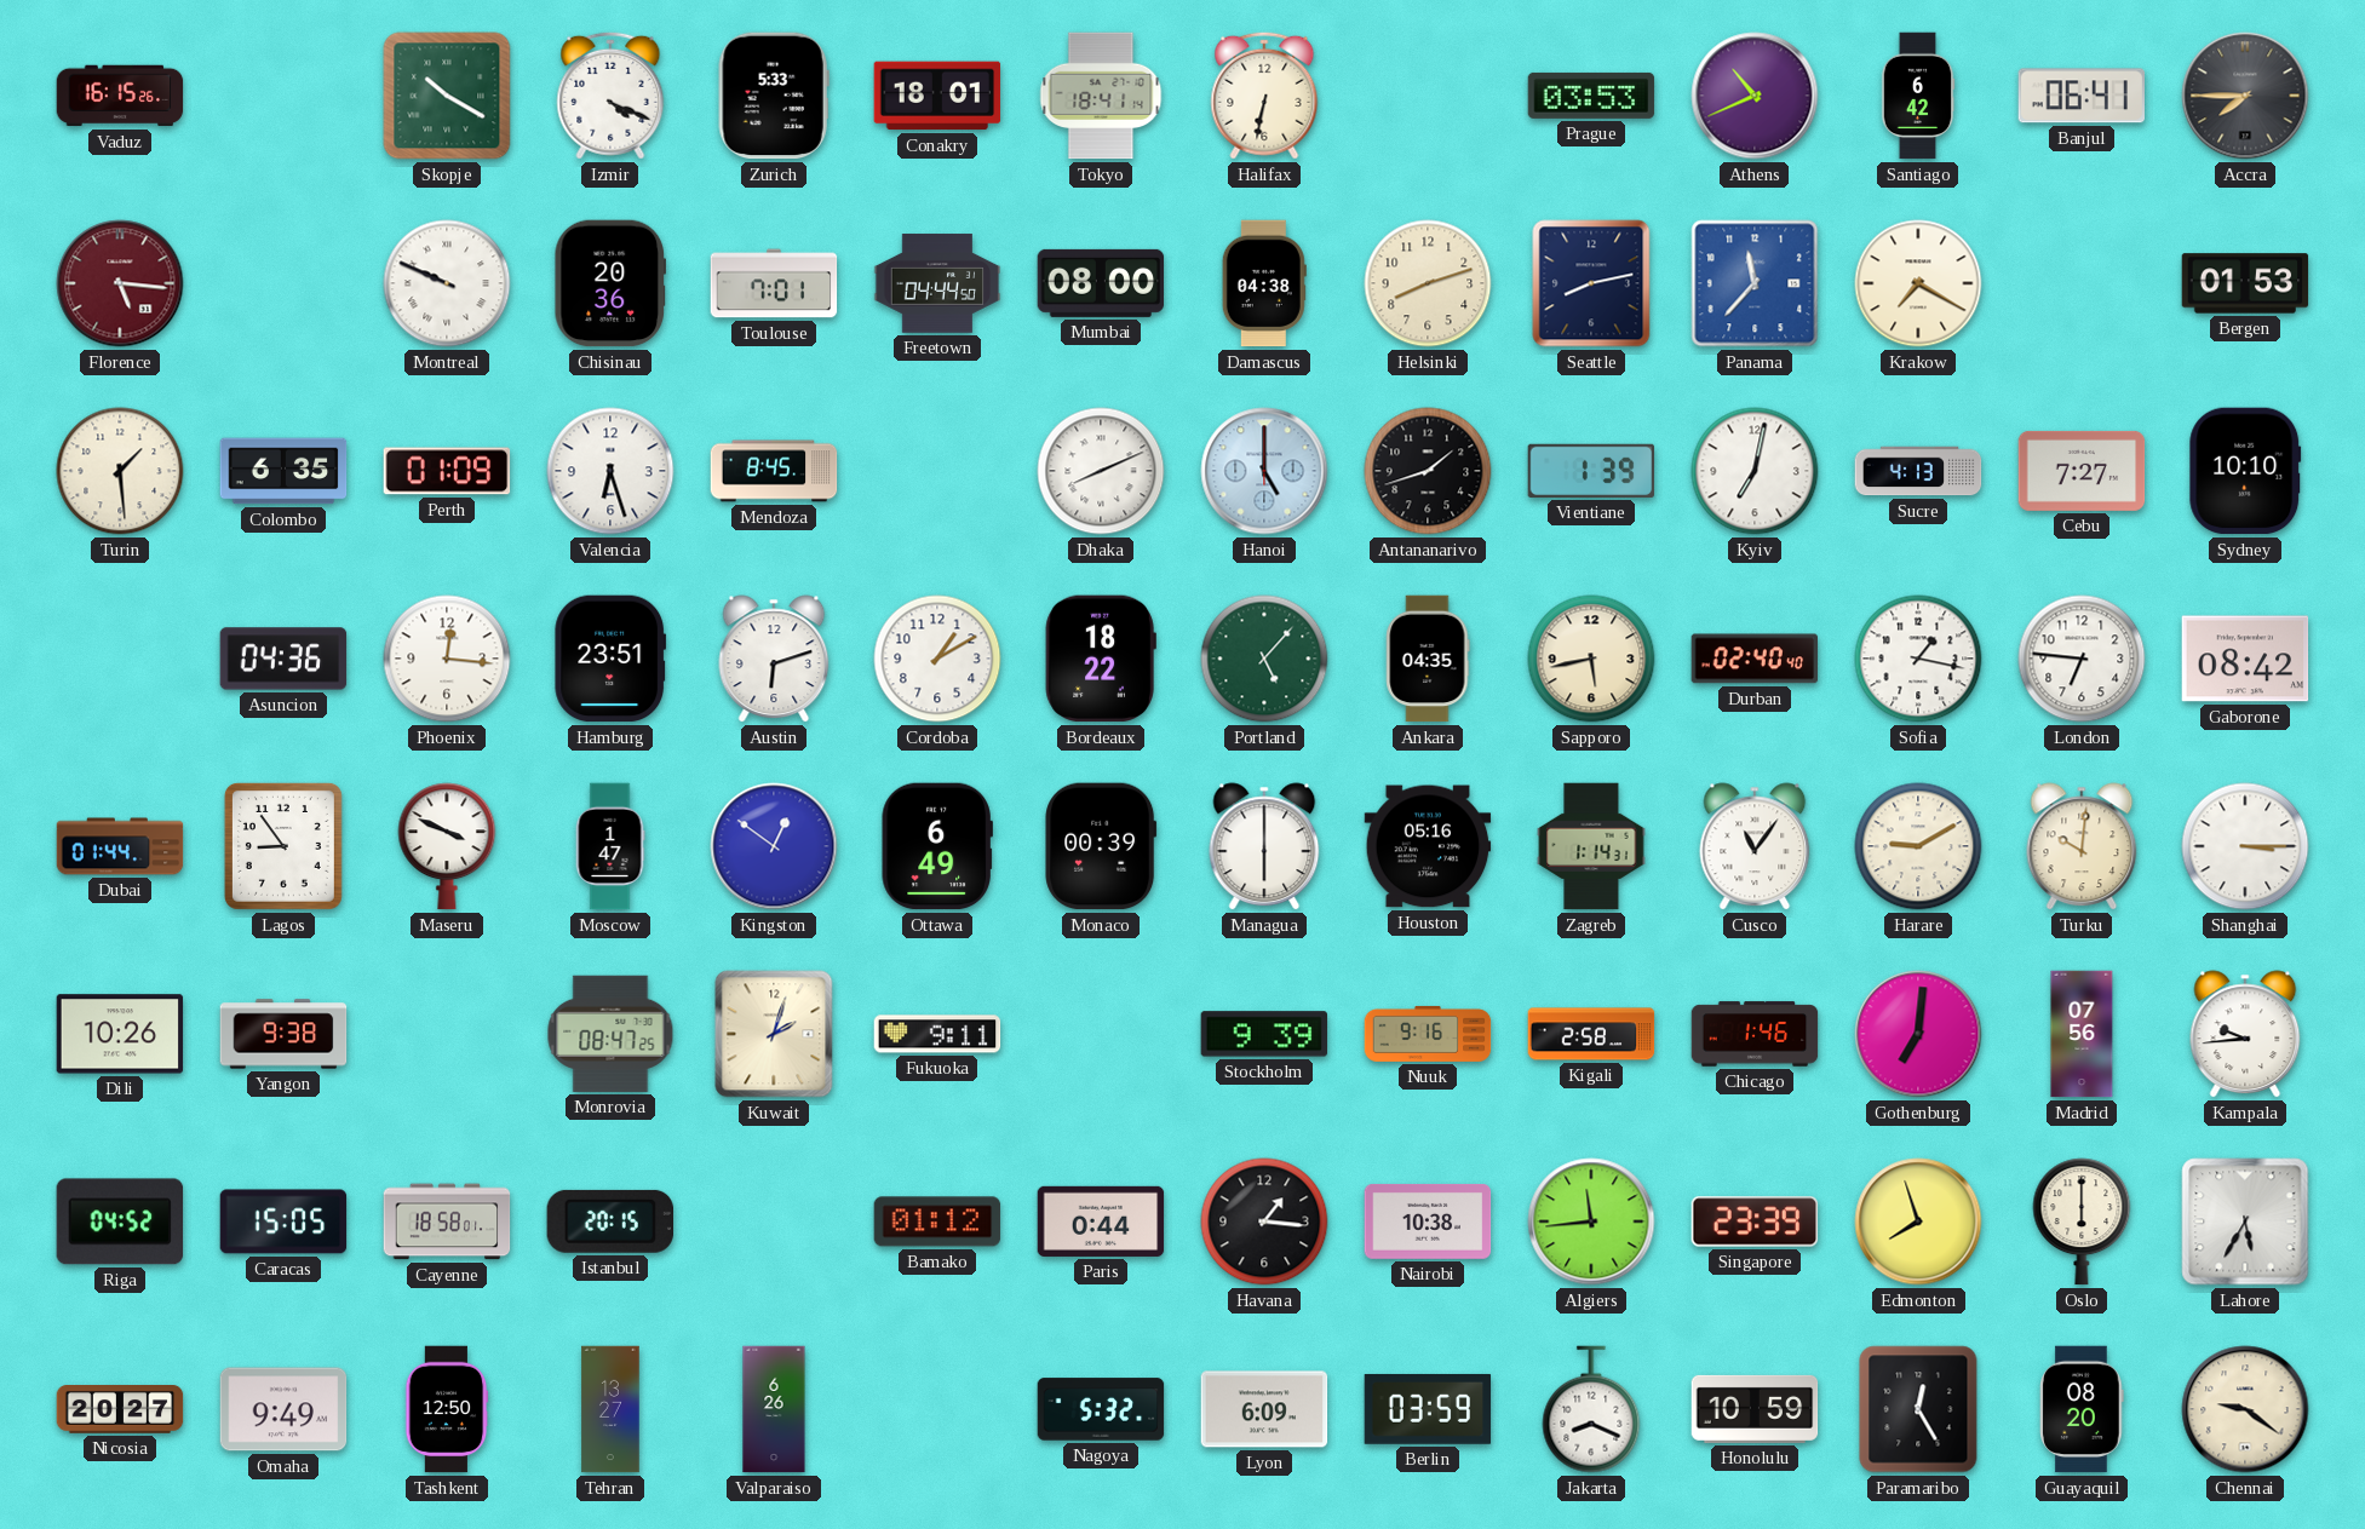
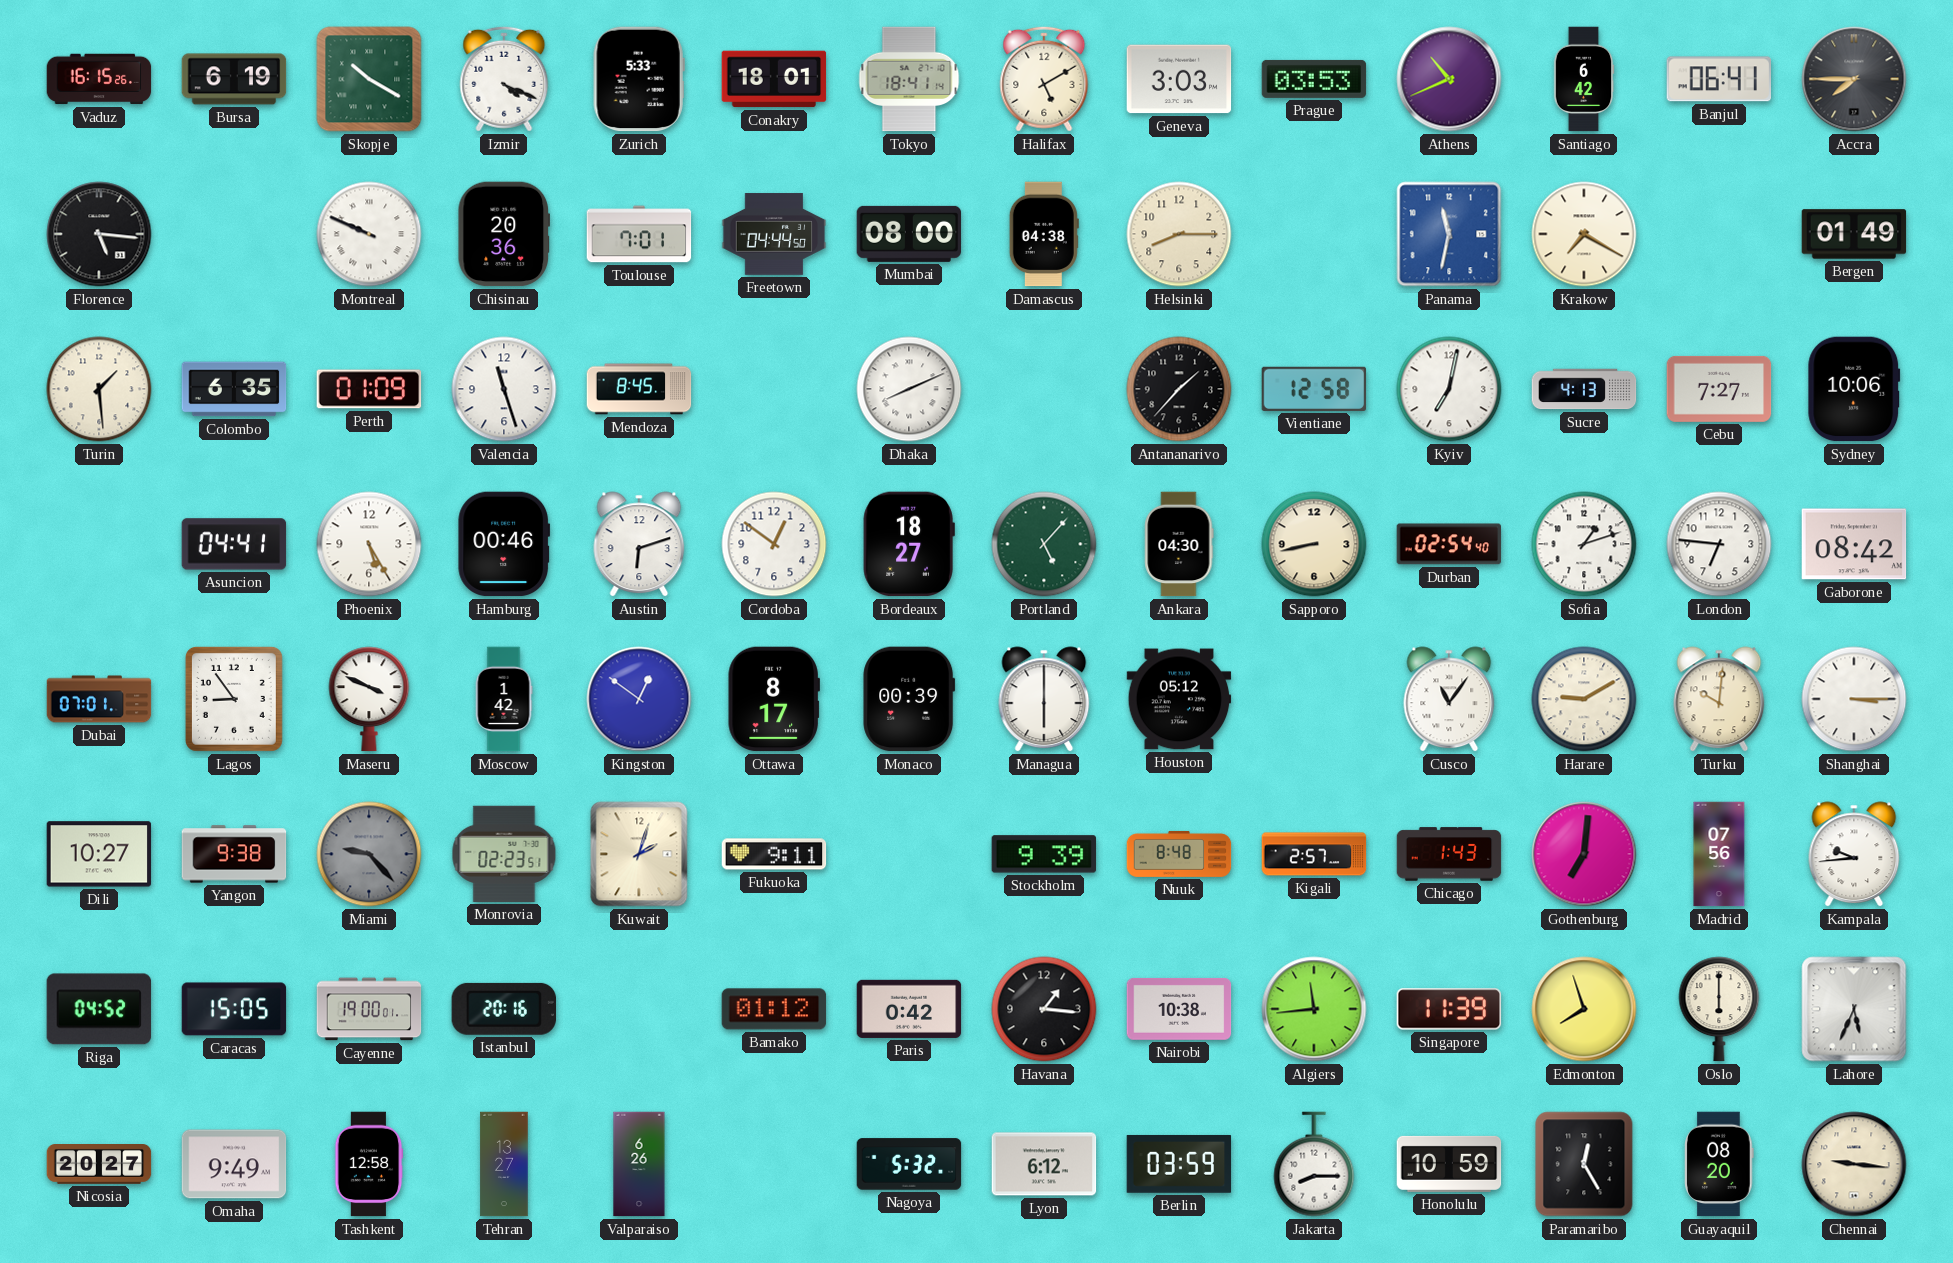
Bursa: none -> 6:19
Halifax: 6:32 -> 5:10
Geneva: none -> 3:03
Florence dial: burgundy -> black
Helsinki: 8:12 -> 8:15
Seattle: 8:13 -> none
Panama: 11:37 -> 11:32
Bergen: 01:53 -> 01:49
Valencia: 6:27 -> 11:27
Hanoi: 5:00 -> none
Antananarivo: 1:42 -> 1:37
Vientiane: 1:39 -> 12:58
Sydney: 10:10 -> 10:06
Asuncion: 04:36 -> 04:41
Phoenix: 12:16 -> 5:25
Hamburg: 23:51 -> 00:46
Cordoba: 1:10 -> 12:51
Bordeaux: 18:22 -> 18:27
Ankara: 04:35 -> 04:30
Sapporo: 5:43 -> 8:43
Durban: 02:40 -> 02:54
Sofia: 1:17 -> 1:12
Dubai: 01:44 -> 07:01
Moscow: 1:47 -> 1:42
Ottawa: 6:49 -> 8:17
Houston: 05:16 -> 05:12
Zagreb: 1:14 -> none
Dili: 10:26 -> 10:27
Miami: none -> 9:23
Monrovia: 08:47 -> 02:23
Nuuk: 9:16 -> 8:48
Kigali: 2:58 -> 2:57
Chicago: 1:46 -> 1:43
Cayenne: 18:58 -> 19:00
Istanbul: 20:15 -> 20:16
Paris: 0:44 -> 0:42
Singapore: 23:39 -> 11:39
Lahore: 5:35 -> 5:34
Tashkent: 12:50 -> 12:58
Lyon: 6:09 -> 6:12
Jakarta: 8:19 -> 8:15
Chennai: 9:21 -> 9:16
